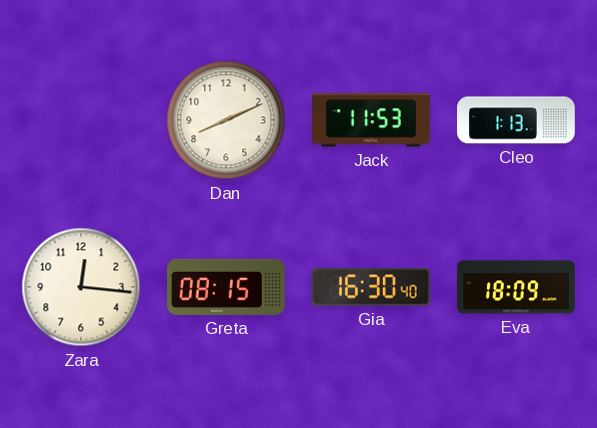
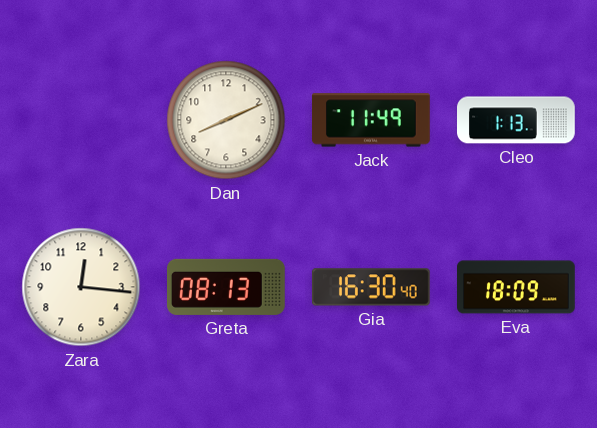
Jack: 11:53 -> 11:49
Greta: 08:15 -> 08:13
